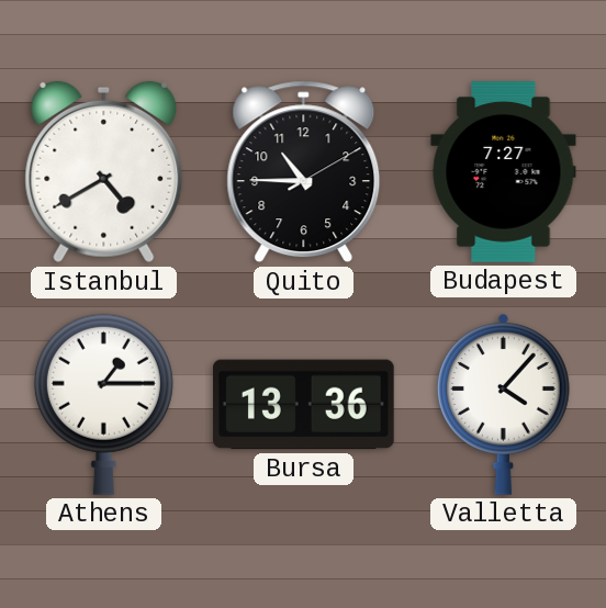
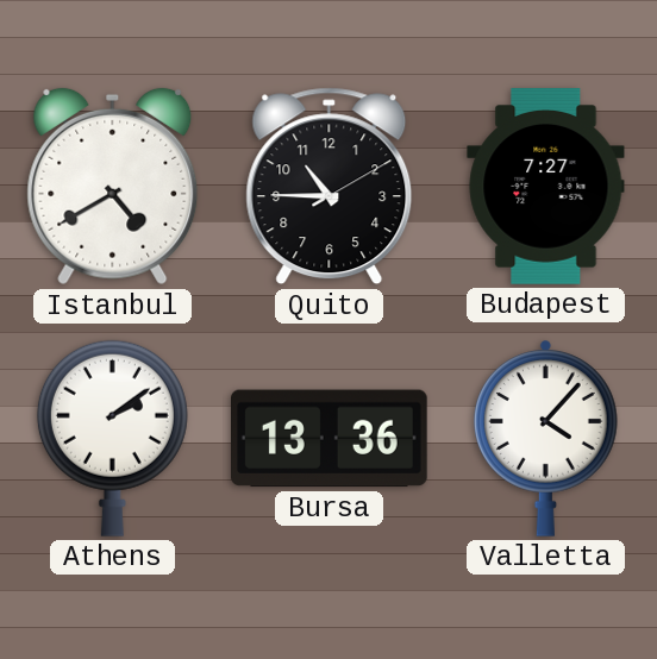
Athens: 1:15 -> 2:09
